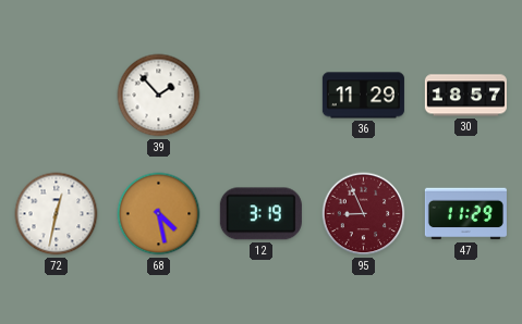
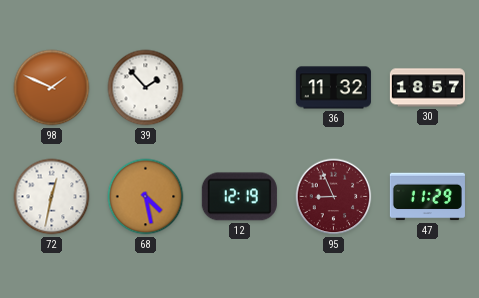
98: none -> 1:49
36: 11:29 -> 11:32
12: 3:19 -> 12:19
